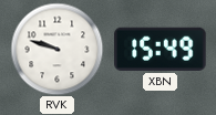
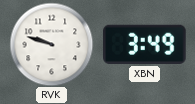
XBN: 15:49 -> 3:49
